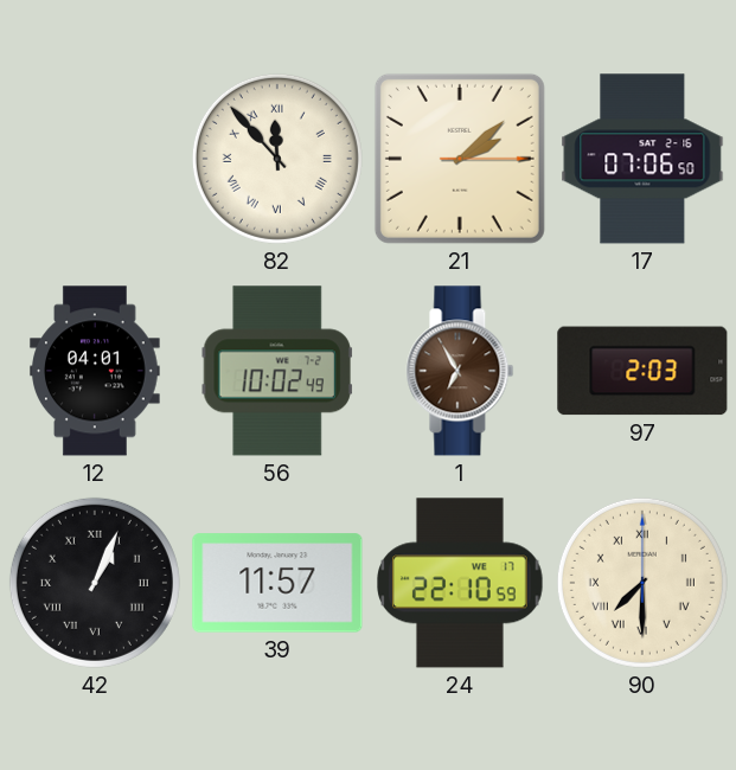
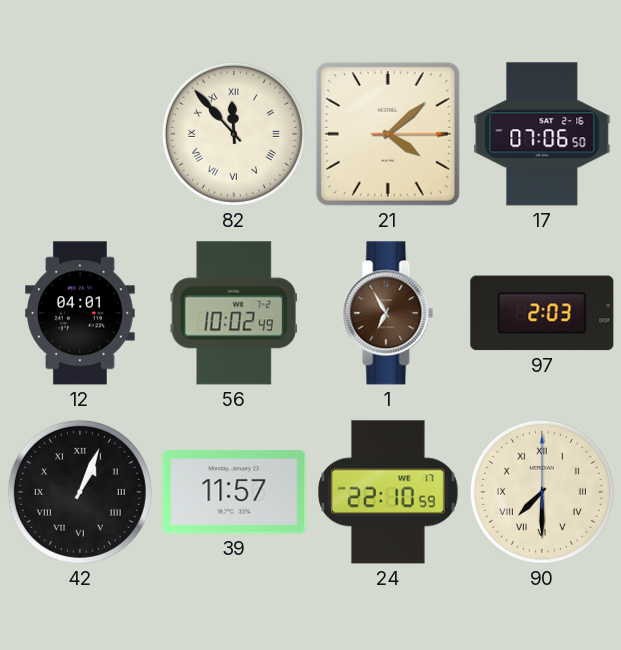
21: 2:08 -> 4:08
